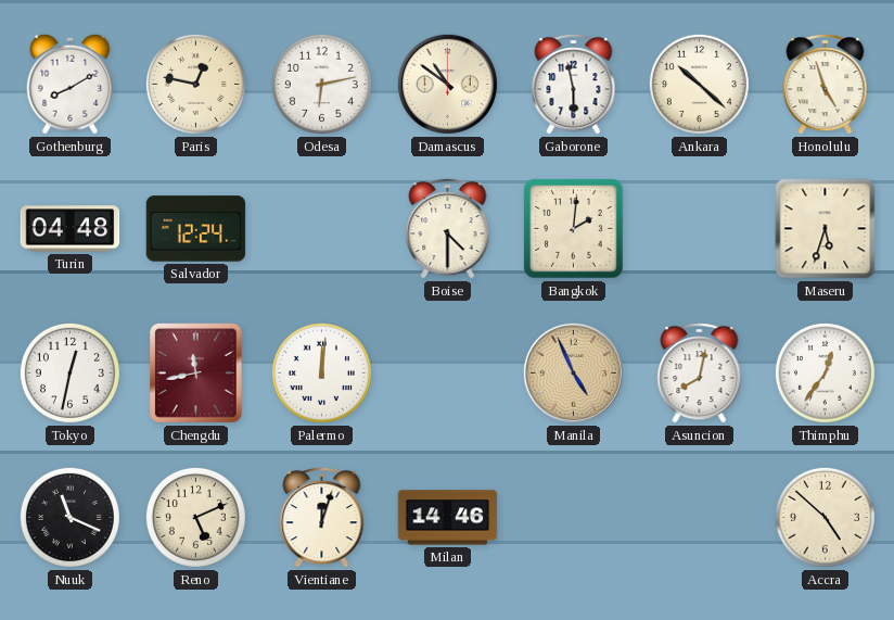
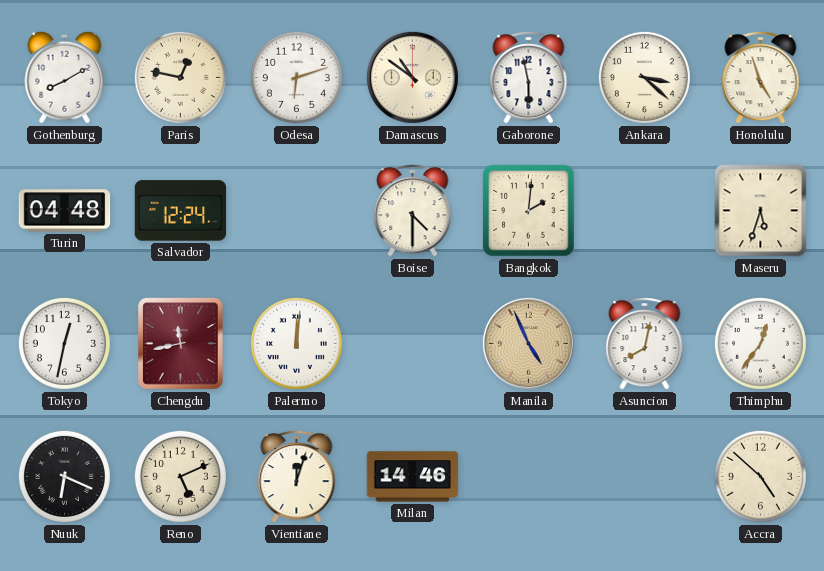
Odesa: 6:13 -> 6:12
Ankara: 10:22 -> 3:22
Nuuk: 11:19 -> 6:19
